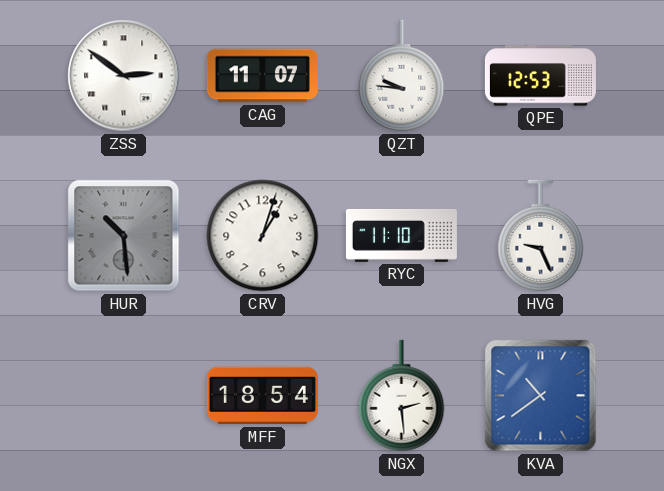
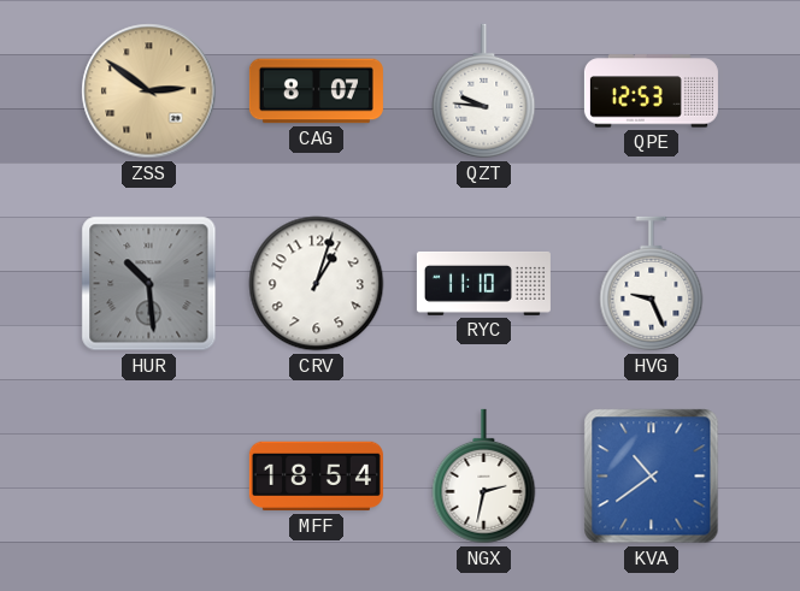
ZSS dial: white -> champagne
CAG: 11:07 -> 8:07
NGX: 2:29 -> 2:32
